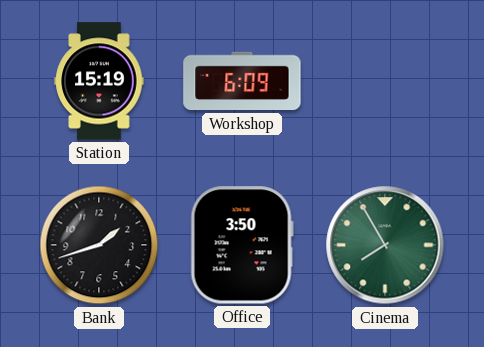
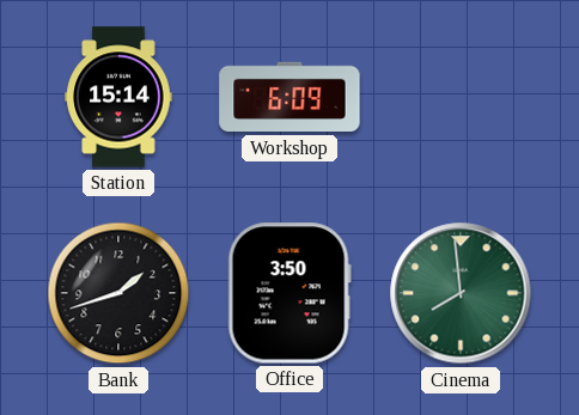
Station: 15:19 -> 15:14
Cinema: 7:55 -> 7:59
